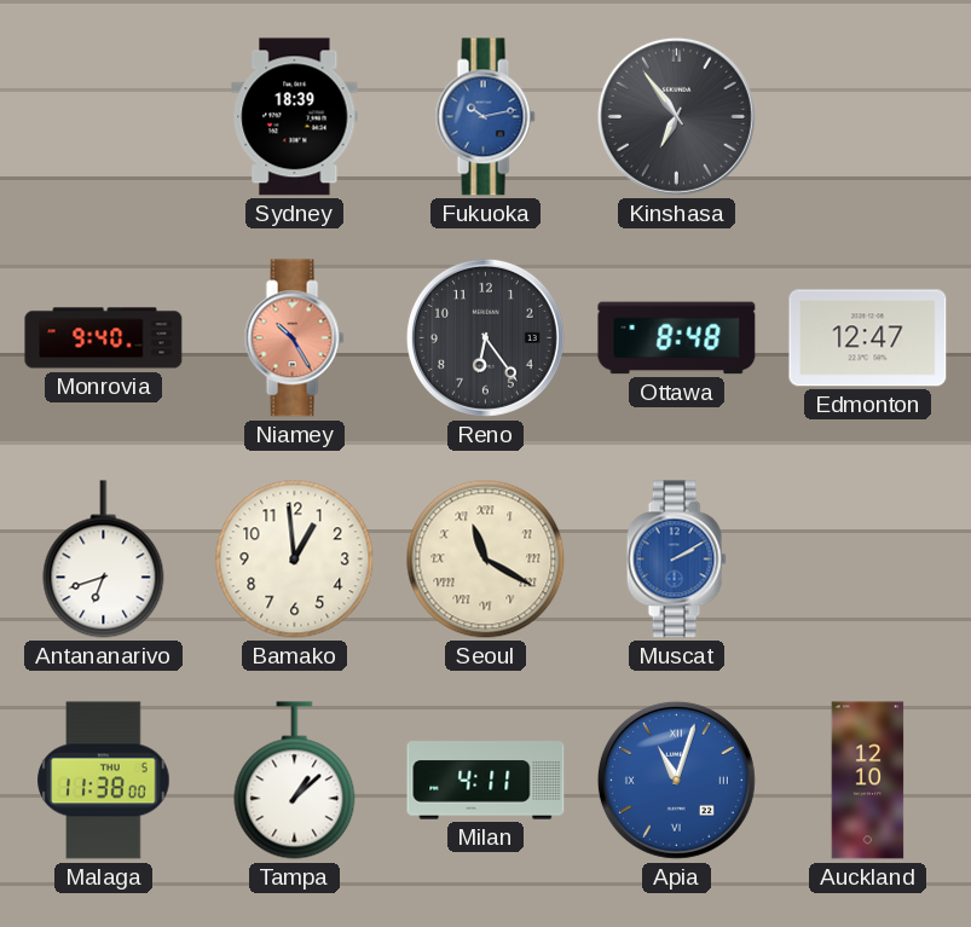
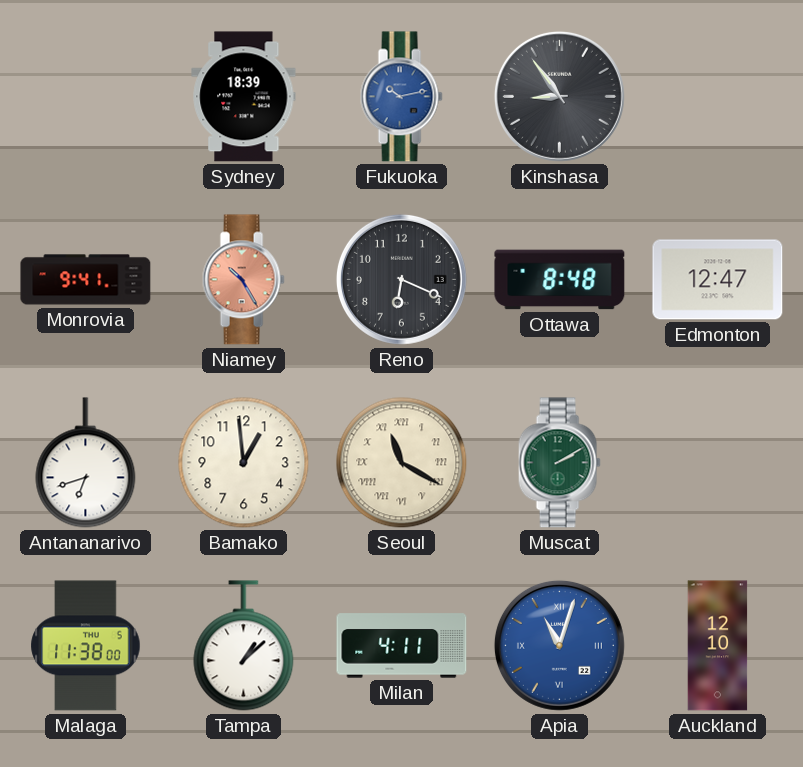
Kinshasa: 6:54 -> 8:54
Monrovia: 9:40 -> 9:41
Reno: 6:24 -> 6:19
Muscat dial: blue -> green
